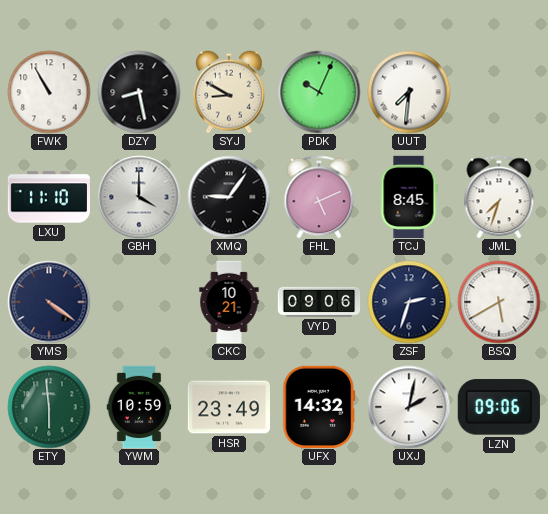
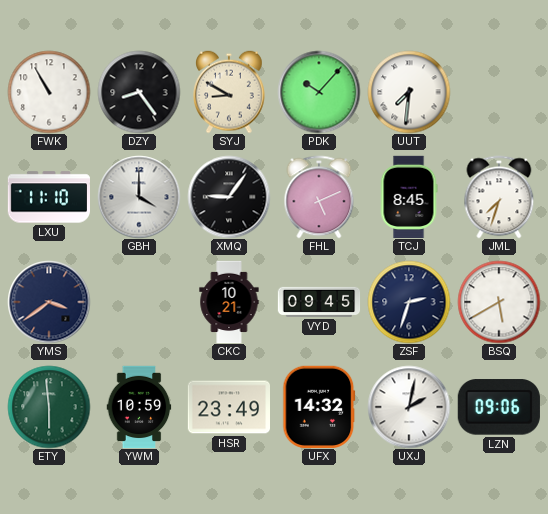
DZY: 8:28 -> 8:24
PDK: 10:04 -> 10:07
YMS: 4:21 -> 3:39
VYD: 09:06 -> 09:45
